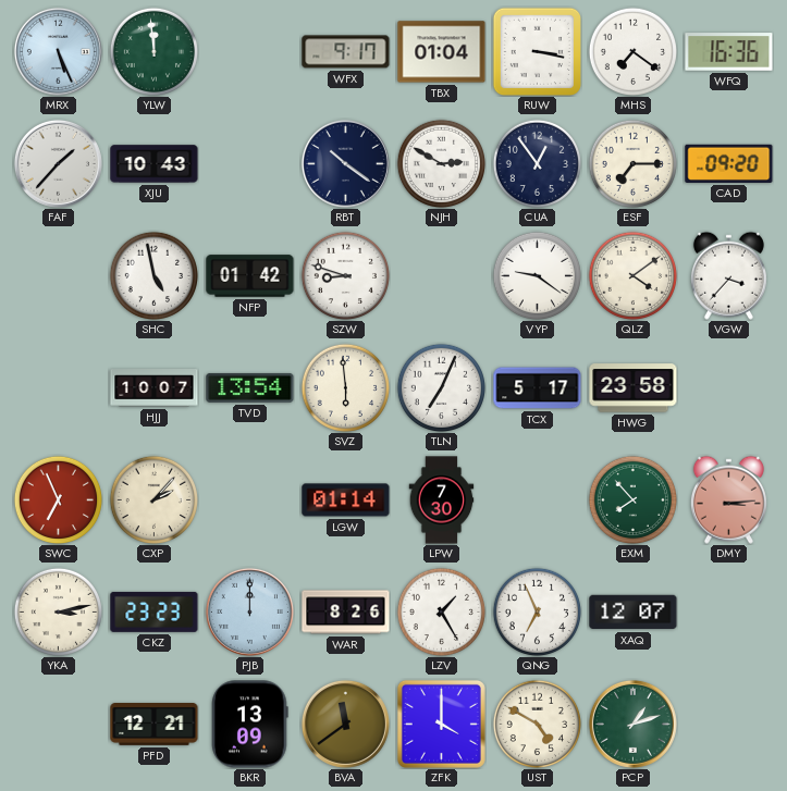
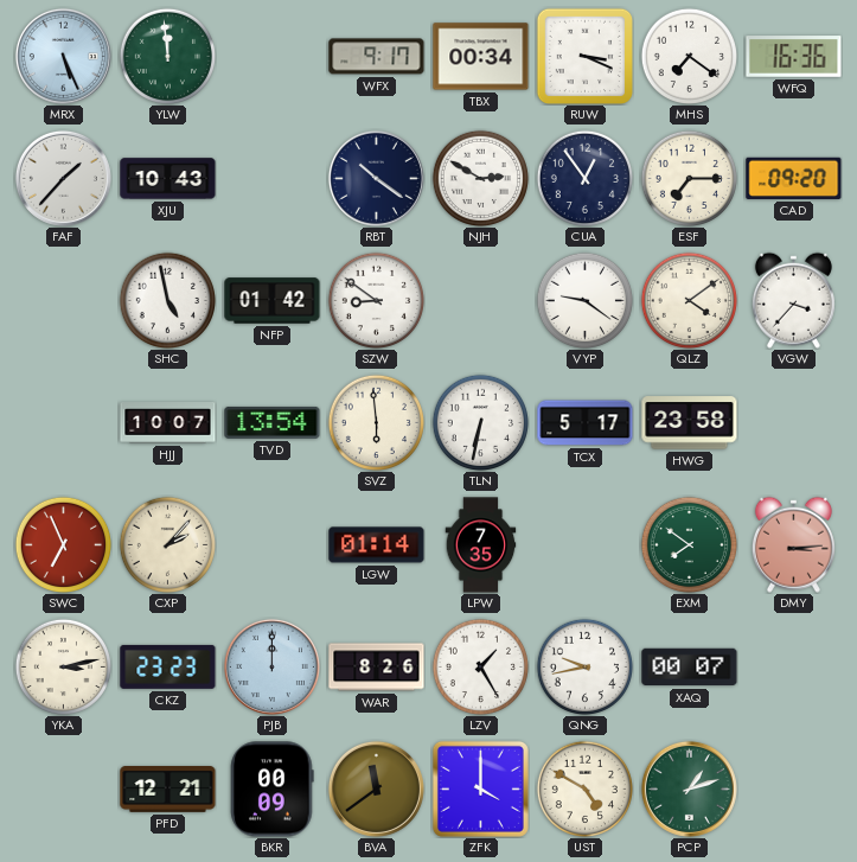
TBX: 01:04 -> 00:34
RUW: 3:17 -> 3:19
SZW: 8:48 -> 8:51
TLN: 7:04 -> 6:32
LPW: 7:30 -> 7:35
EXM: 7:53 -> 7:51
QNG: 6:56 -> 9:43
XAQ: 12:07 -> 00:07
BKR: 13:09 -> 00:09
